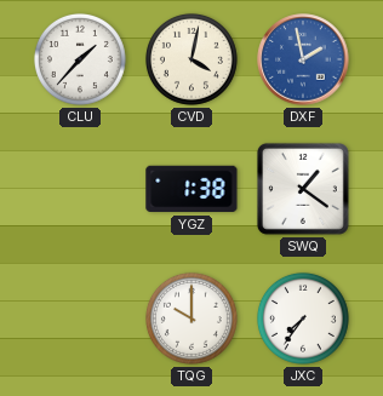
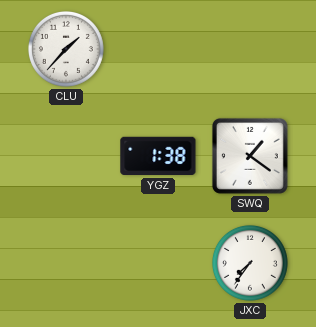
CVD: 4:02 -> none
DXF: 1:58 -> none
TQG: 10:00 -> none
